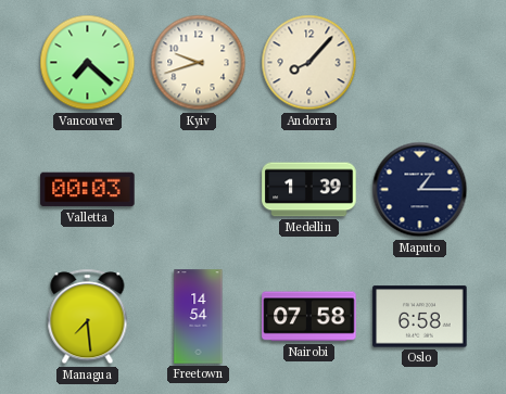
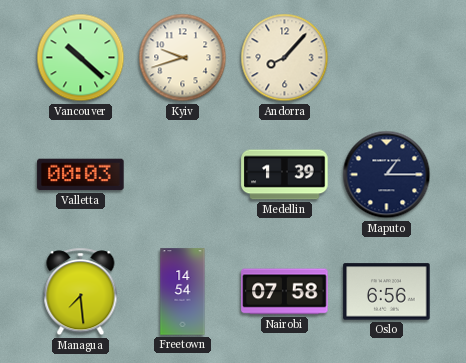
Vancouver: 7:22 -> 10:22
Oslo: 6:58 -> 6:56
